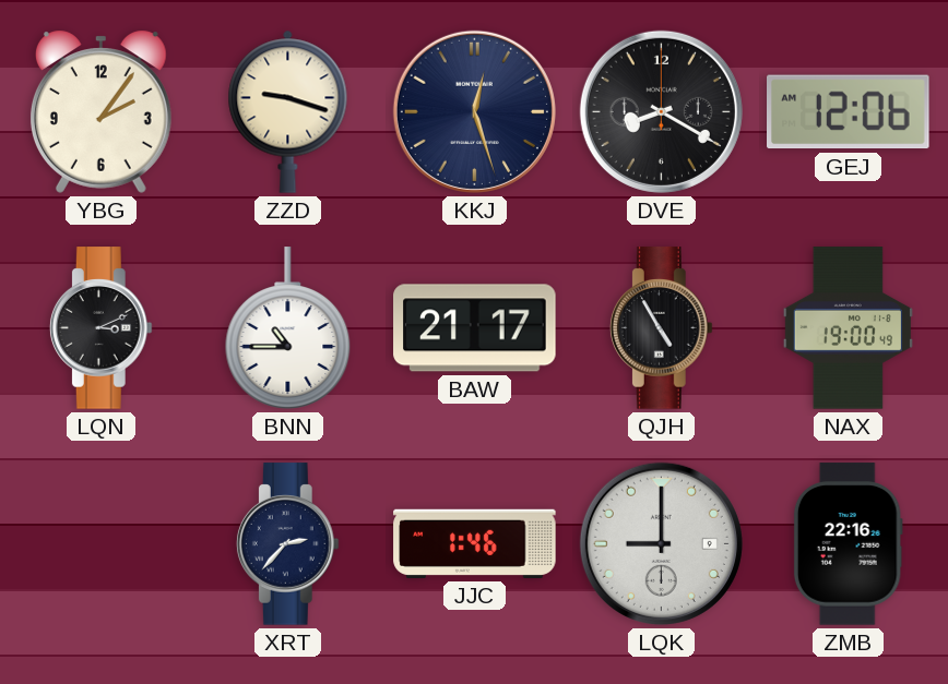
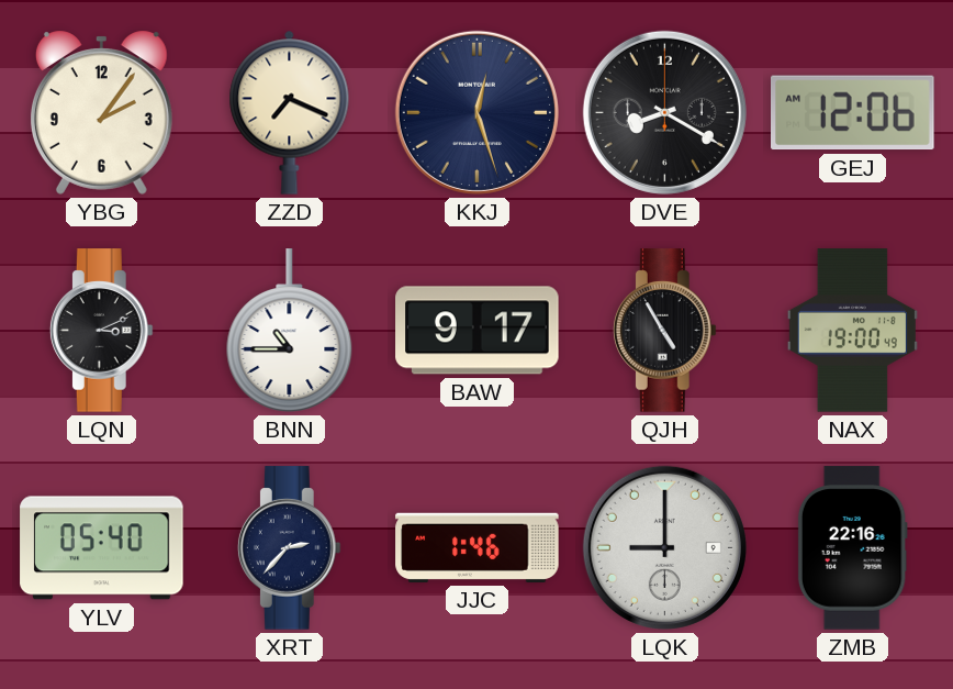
ZZD: 9:18 -> 7:19
BAW: 21:17 -> 9:17
YLV: none -> 05:40
